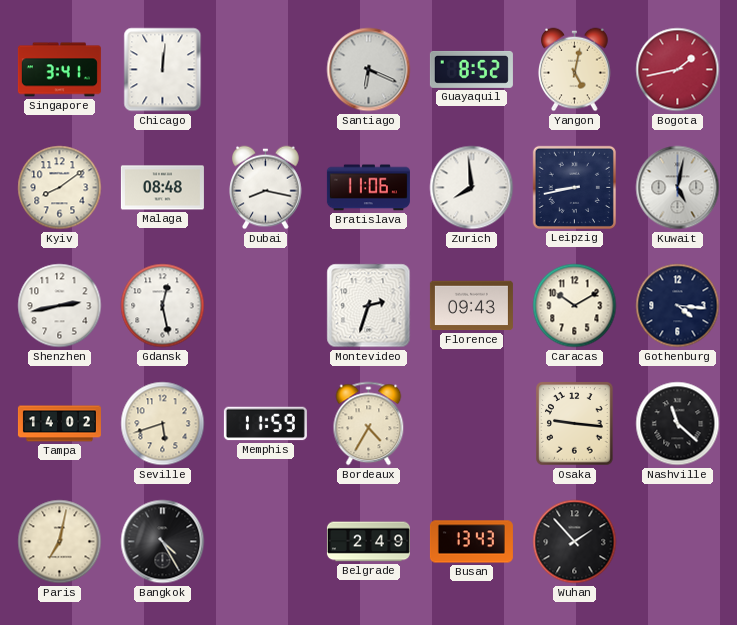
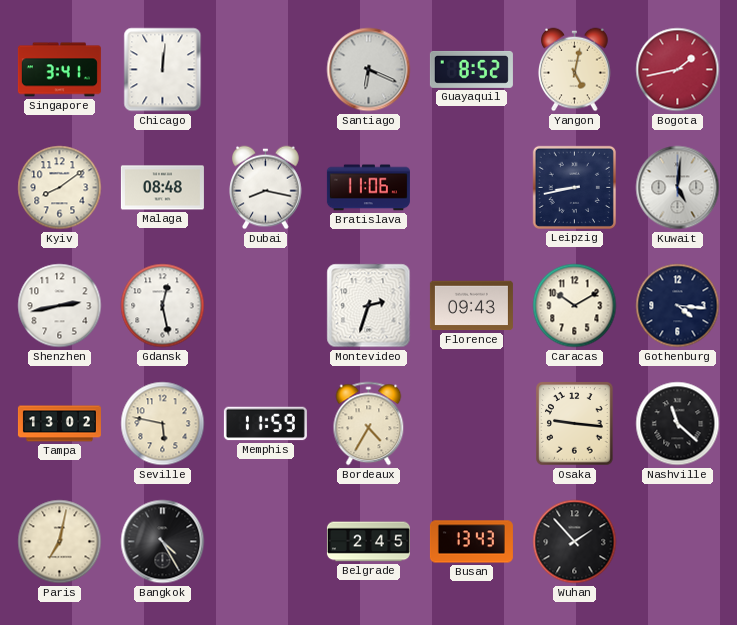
Zurich: 7:59 -> none
Kuwait: 5:02 -> 5:01
Tampa: 14:02 -> 13:02
Seville: 5:42 -> 5:47
Belgrade: 2:49 -> 2:45
